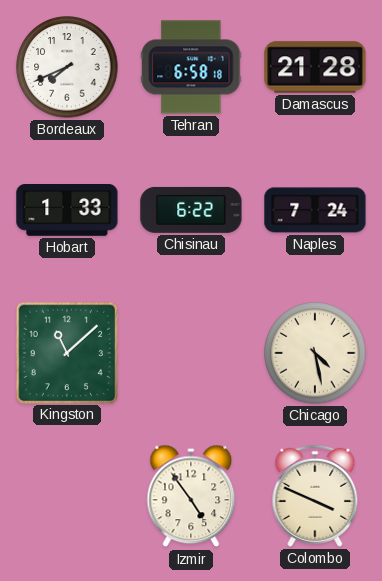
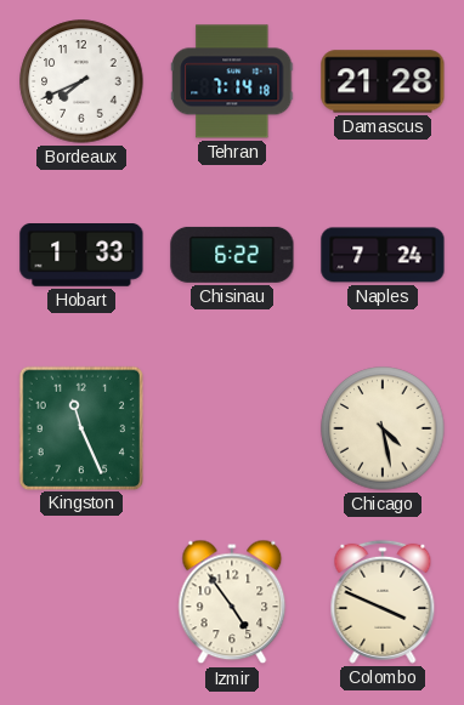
Tehran: 6:58 -> 7:14
Kingston: 11:08 -> 11:26
